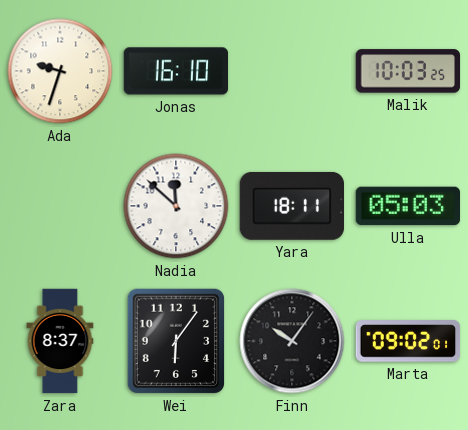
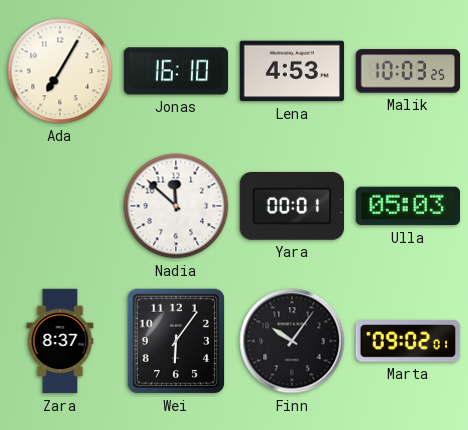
Ada: 9:33 -> 7:05
Lena: none -> 4:53
Yara: 18:11 -> 00:01
